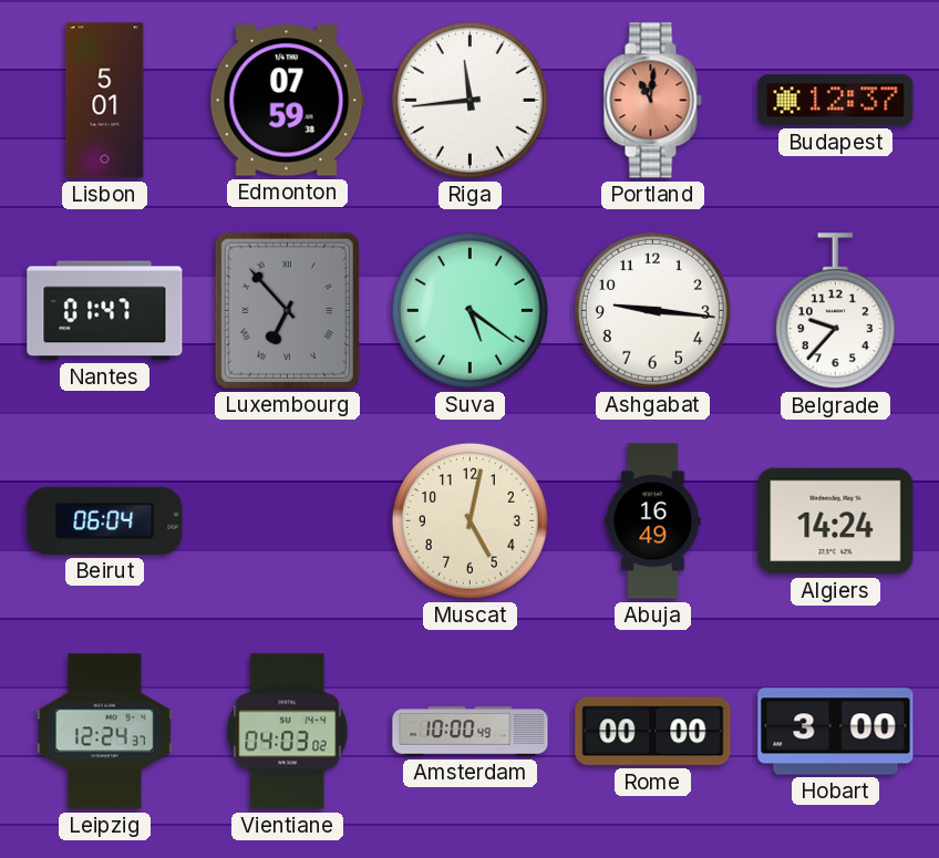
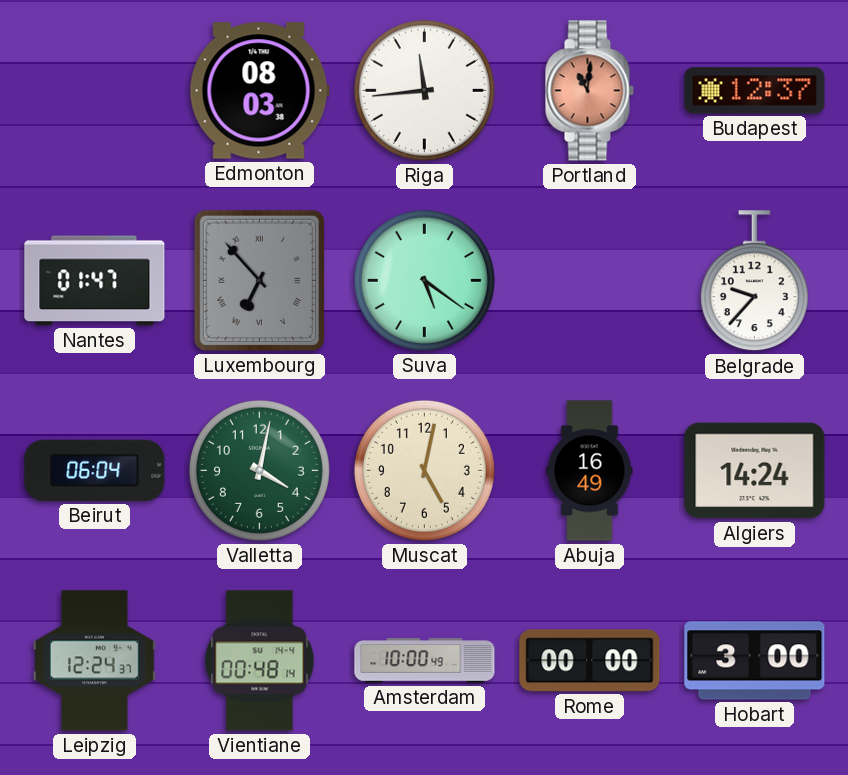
Lisbon: 5:01 -> none
Edmonton: 07:59 -> 08:03
Ashgabat: 9:16 -> none
Valletta: none -> 4:02
Vientiane: 04:03 -> 00:48
